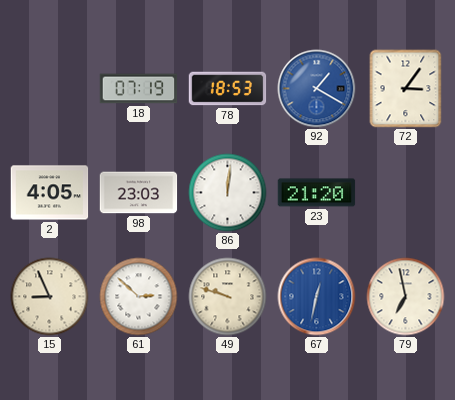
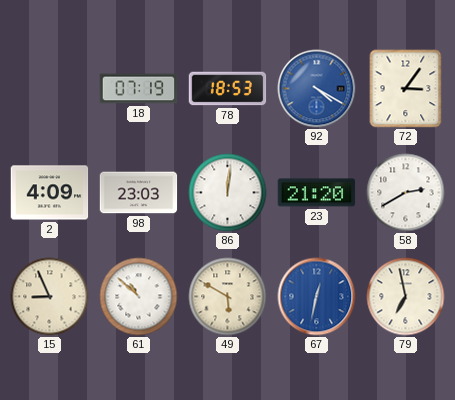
92: 1:20 -> 4:20
2: 4:05 -> 4:09
58: none -> 2:40
61: 2:52 -> 10:52
49: 9:48 -> 5:50
